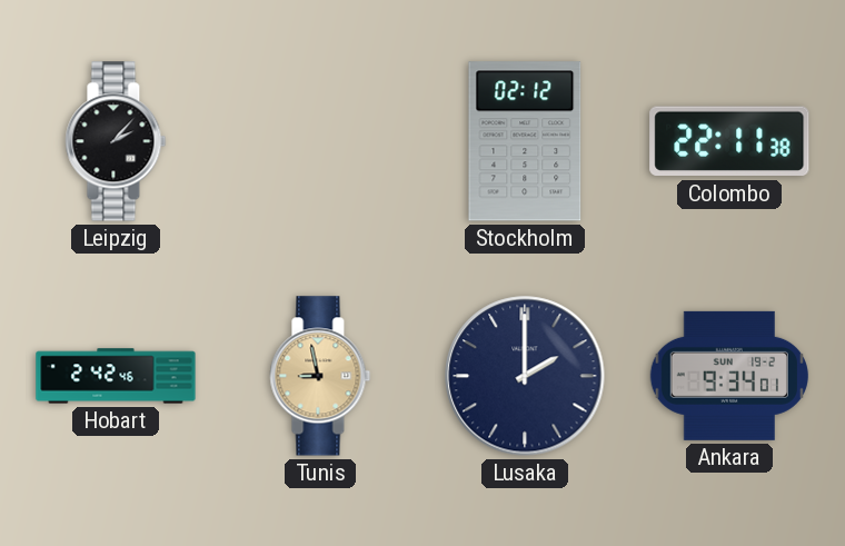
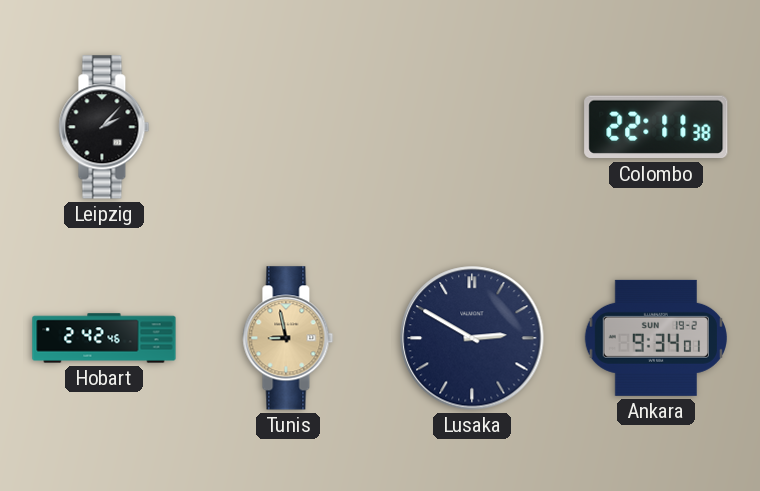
Stockholm: 02:12 -> none
Lusaka: 2:00 -> 2:50
